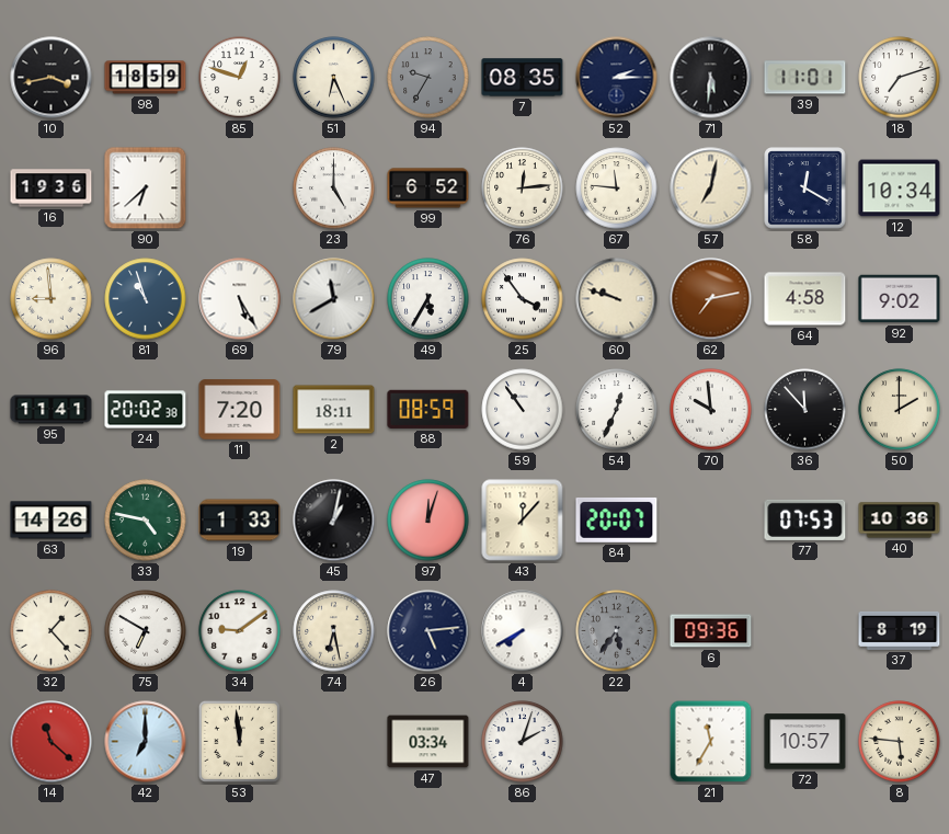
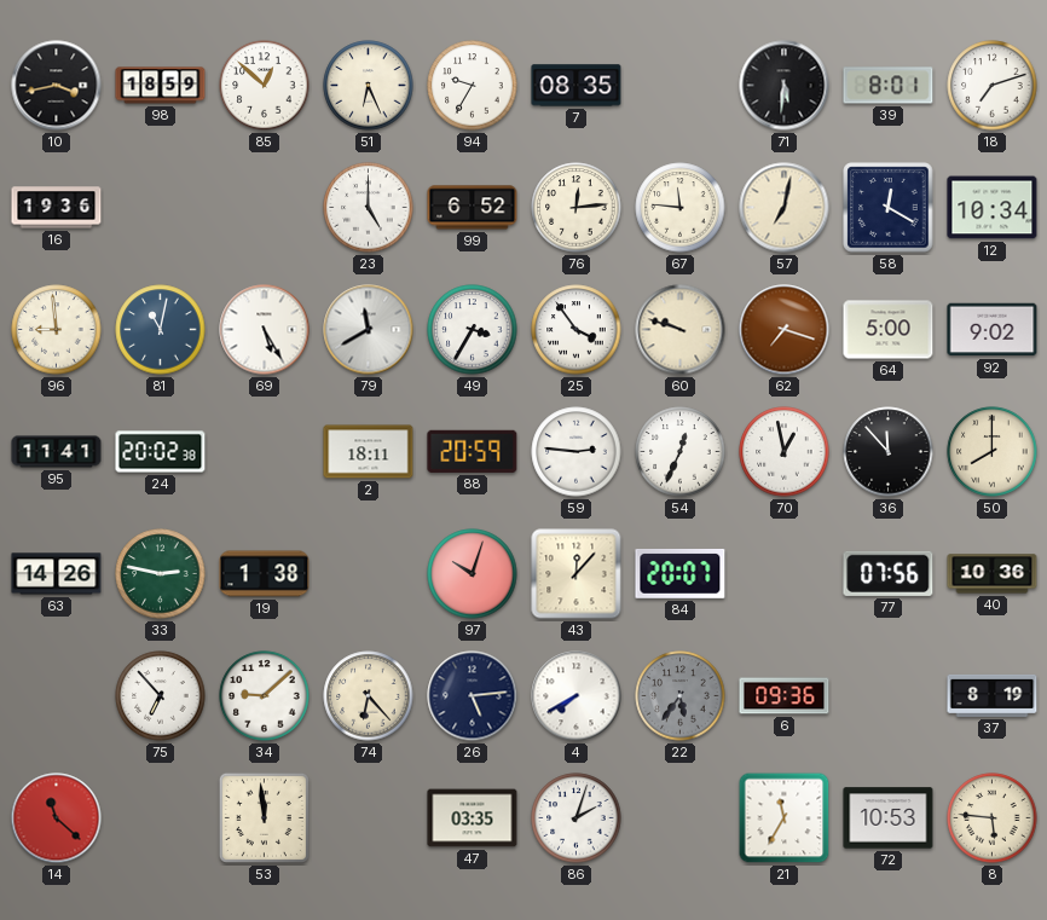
85: 12:48 -> 12:52
94 dial: grey -> white
52: 2:15 -> none
39: 11:01 -> 8:01
90: 6:38 -> none
81: 10:57 -> 11:02
49: 5:35 -> 3:35
62: 7:13 -> 7:18
64: 4:58 -> 5:00
11: 7:20 -> none
88: 08:59 -> 20:59
59: 10:54 -> 2:46
70: 9:59 -> 12:58
50: 2:00 -> 8:00
33: 4:47 -> 2:47
19: 1:33 -> 1:38
45: 1:02 -> none
97: 12:03 -> 10:03
77: 07:53 -> 07:56
32: 1:23 -> none
75: 6:50 -> 6:53
34: 9:09 -> 9:08
74: 6:28 -> 6:23
42: 7:00 -> none
47: 03:34 -> 03:35
72: 10:57 -> 10:53
